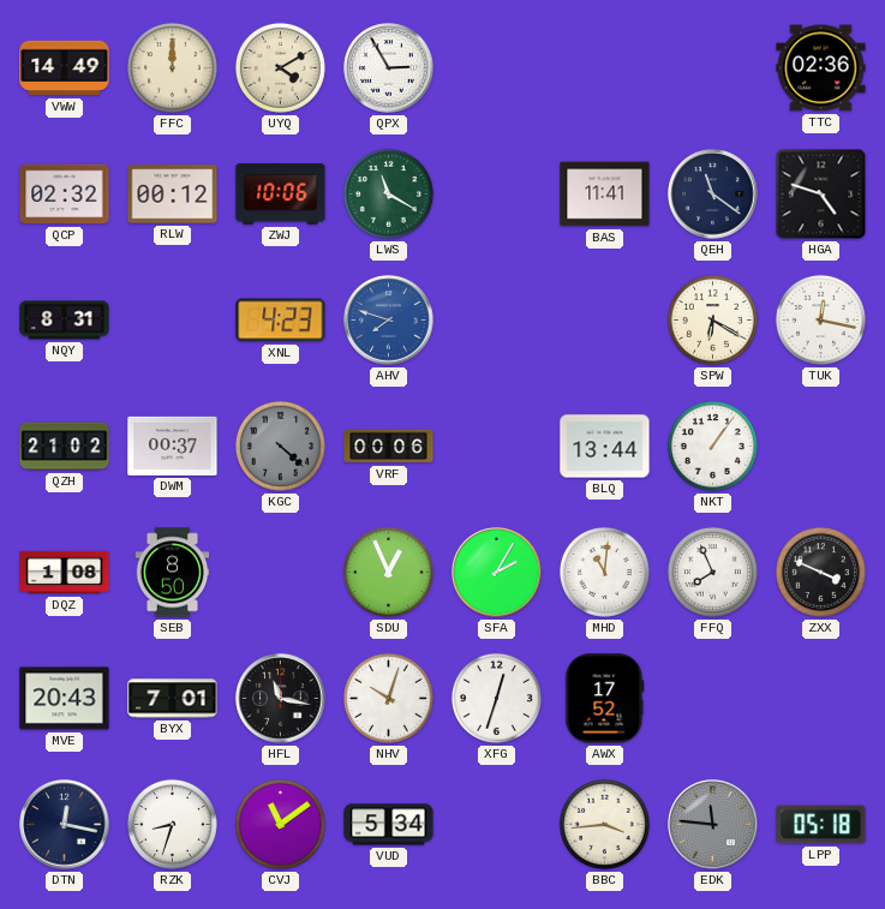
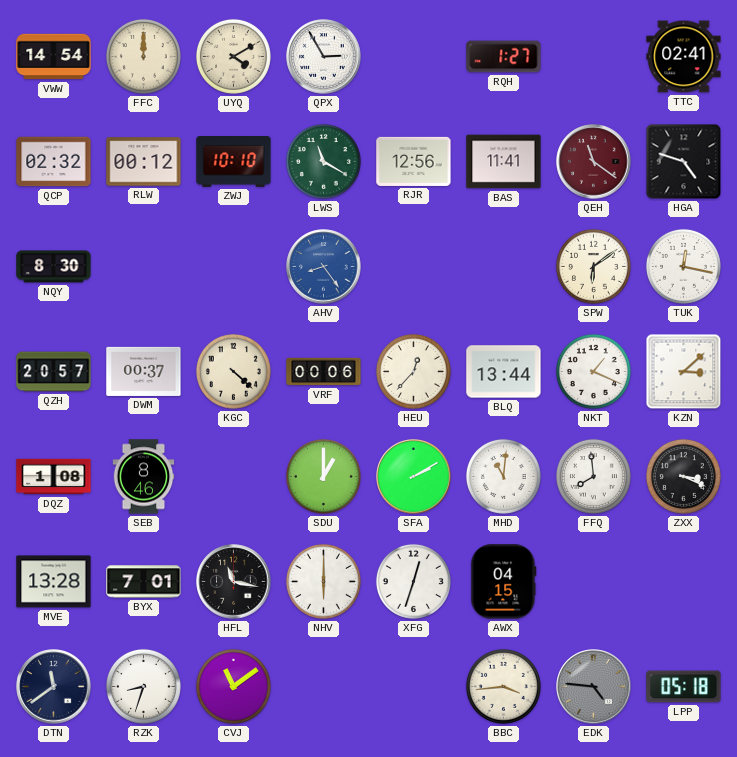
VWW: 14:49 -> 14:54
RQH: none -> 1:27
TTC: 02:36 -> 02:41
ZWJ: 10:06 -> 10:10
RJR: none -> 12:56
QEH dial: navy -> burgundy
NQY: 8:31 -> 8:30
XNL: 4:23 -> none
AHV: 7:48 -> 8:24
SPW: 6:20 -> 6:09
QZH: 21:02 -> 20:57
KGC dial: grey -> cream
HEU: none -> 12:37
NKT: 1:06 -> 1:19
KZN: none -> 3:08
SEB: 8:50 -> 8:46
SDU: 12:56 -> 1:00
SFA: 2:05 -> 2:10
FFQ: 7:56 -> 7:59
ZXX: 3:49 -> 3:19
MVE: 20:43 -> 13:28
NHV: 10:03 -> 6:00
AWX: 17:52 -> 04:15
DTN: 12:17 -> 11:39
VUD: 5:34 -> none
EDK: 11:46 -> 4:46
